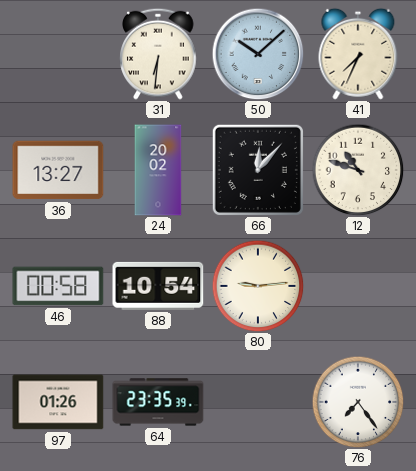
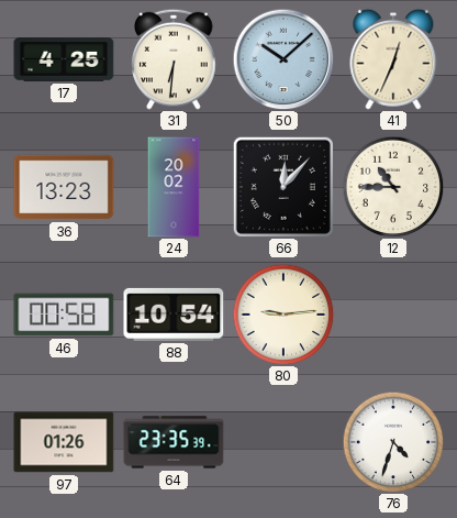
17: none -> 4:25
41: 7:34 -> 12:34
36: 13:27 -> 13:23
12: 10:48 -> 10:45
76: 7:24 -> 4:33
